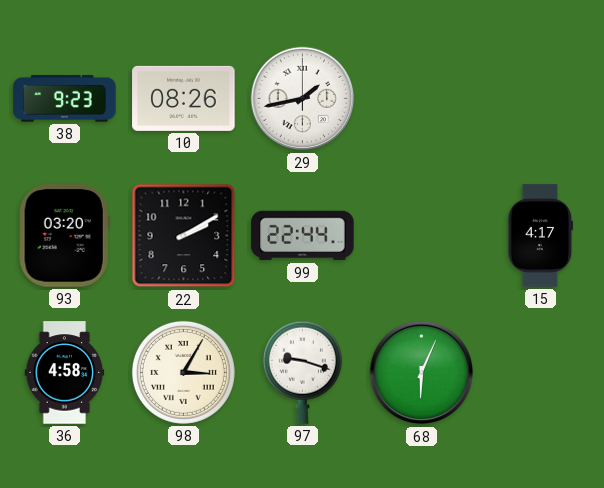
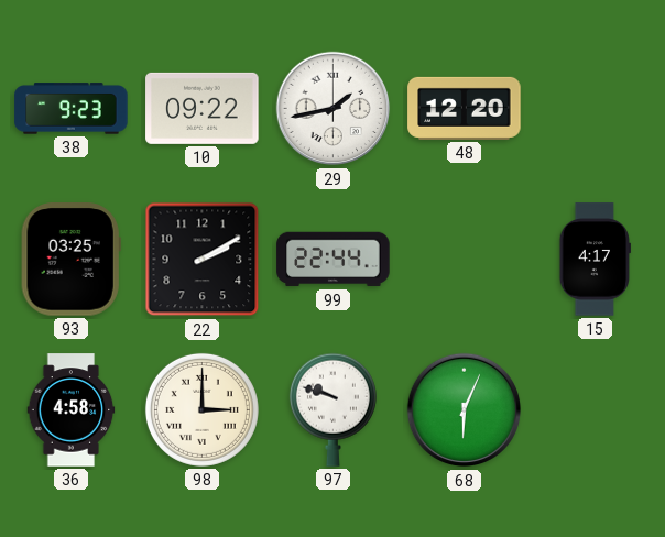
10: 08:26 -> 09:22
48: none -> 12:20
93: 03:20 -> 03:25
98: 3:05 -> 3:00
97: 9:18 -> 9:48
